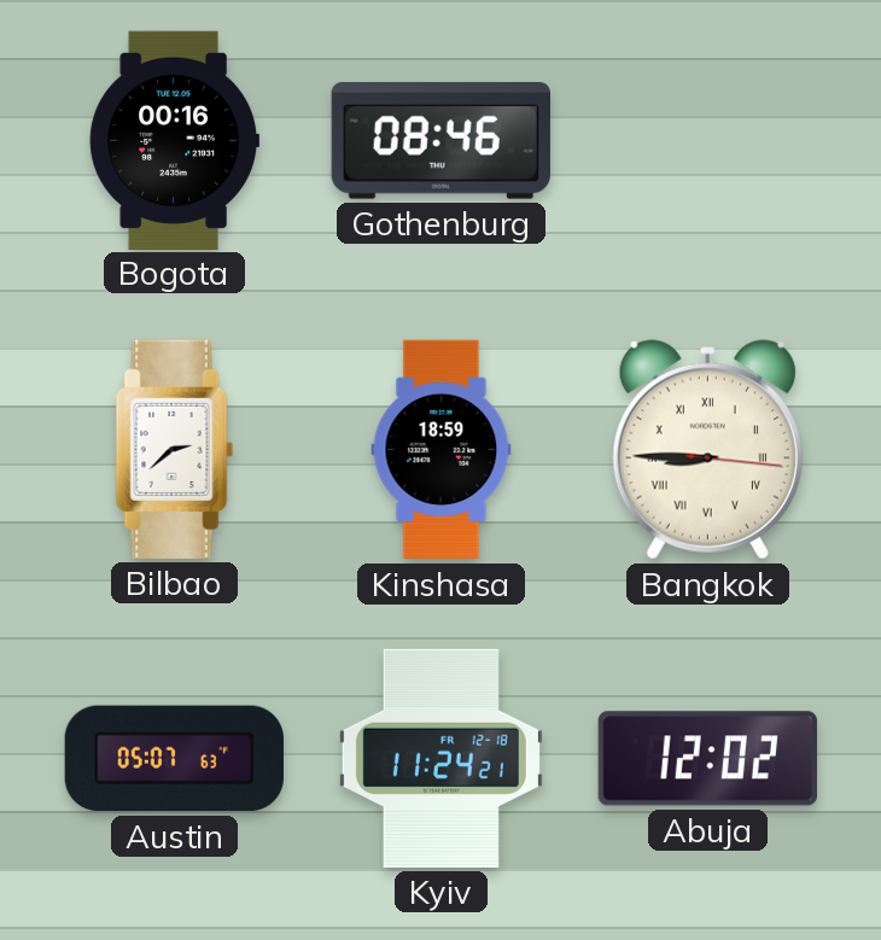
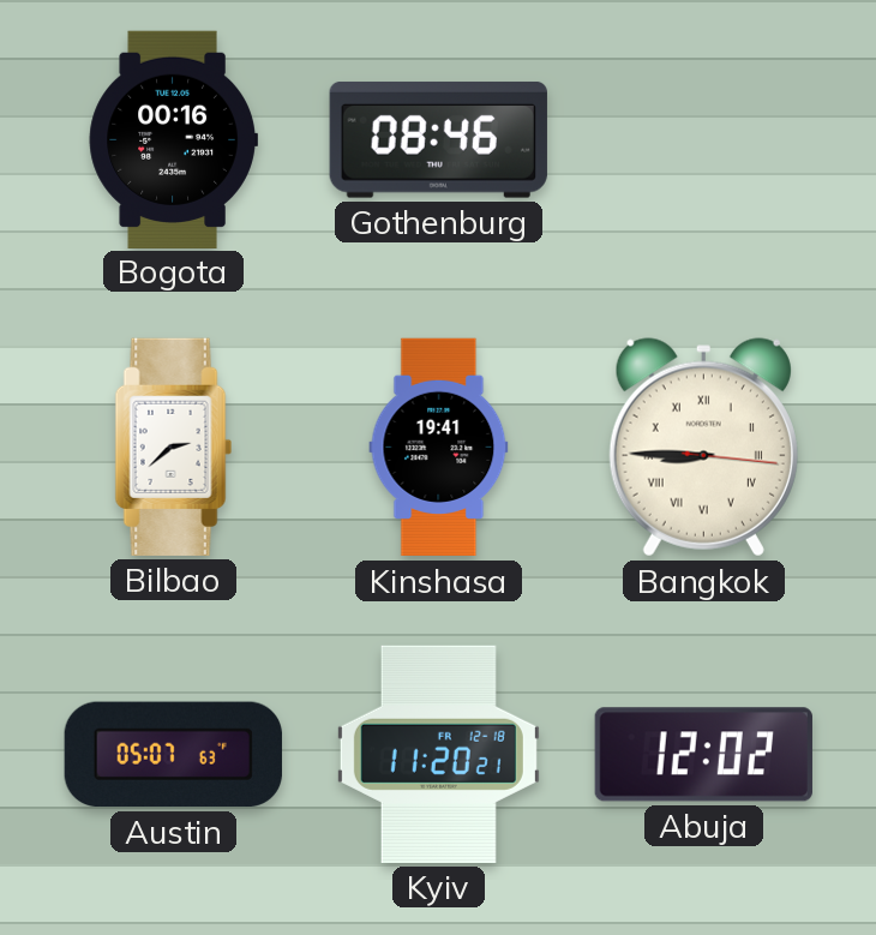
Kinshasa: 18:59 -> 19:41
Kyiv: 11:24 -> 11:20
